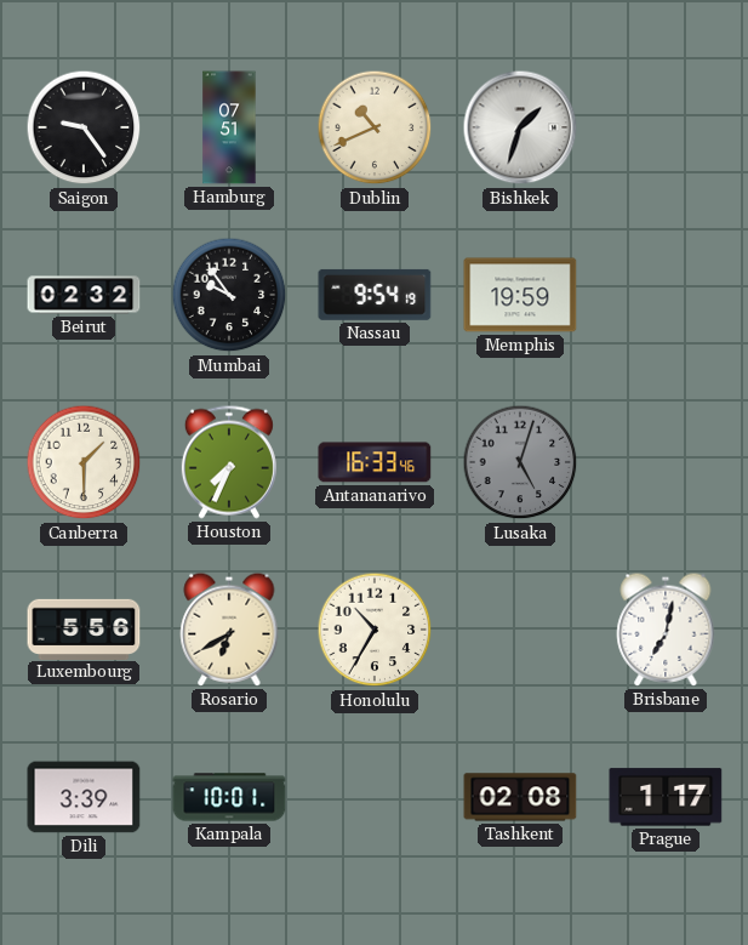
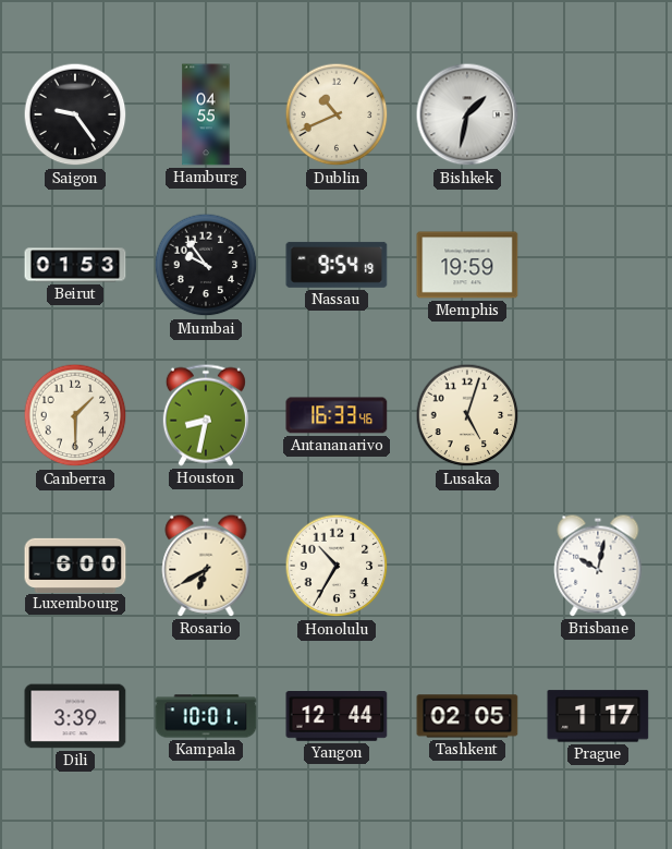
Hamburg: 07:51 -> 04:55
Bishkek: 1:33 -> 1:32
Beirut: 02:32 -> 01:53
Houston: 7:34 -> 8:32
Lusaka dial: grey -> cream
Luxembourg: 5:56 -> 6:00
Brisbane: 7:02 -> 10:02
Yangon: none -> 12:44
Tashkent: 02:08 -> 02:05
